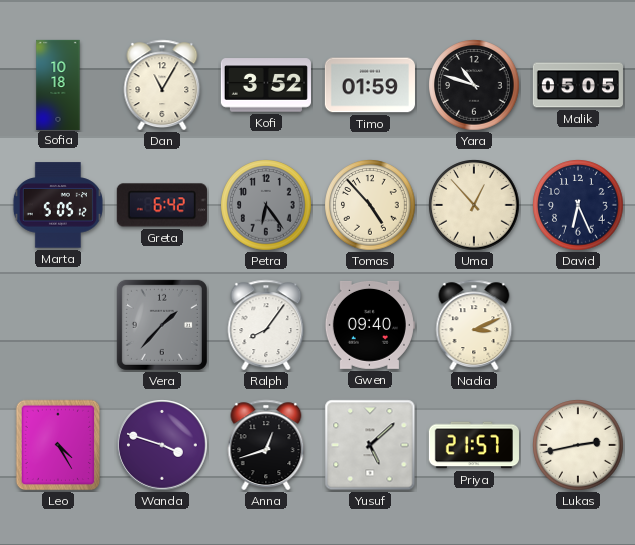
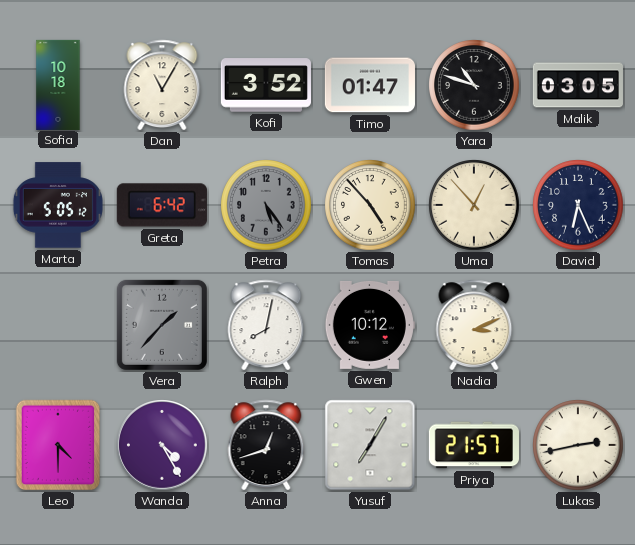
Timo: 01:59 -> 01:47
Malik: 05:05 -> 03:05
Petra: 6:24 -> 5:24
Ralph: 8:06 -> 8:02
Gwen: 09:40 -> 10:12
Leo: 4:25 -> 4:30
Wanda: 3:48 -> 4:25
Yusuf: 5:08 -> 7:05
